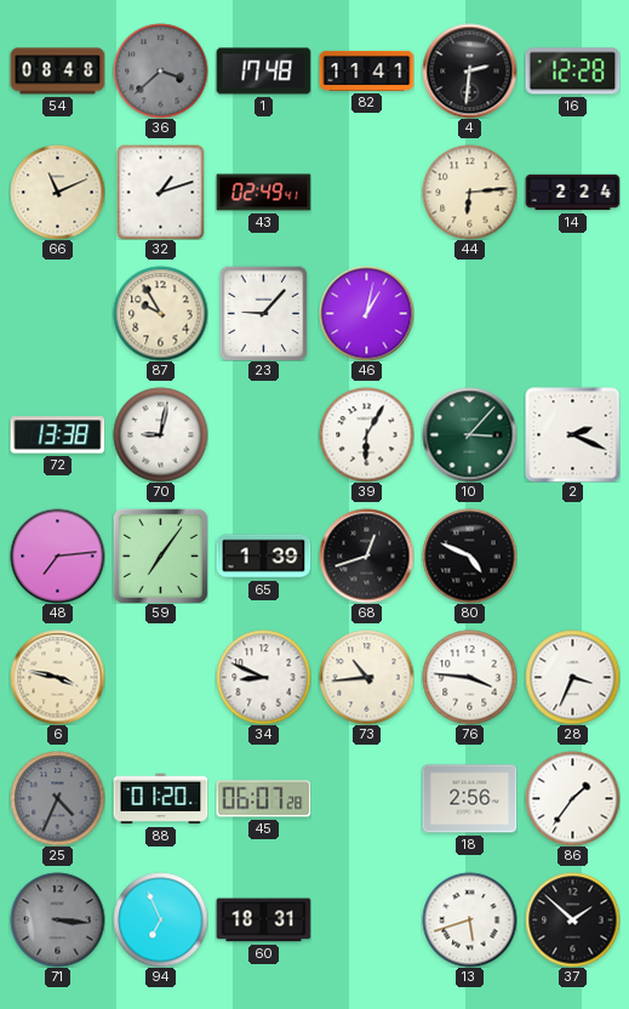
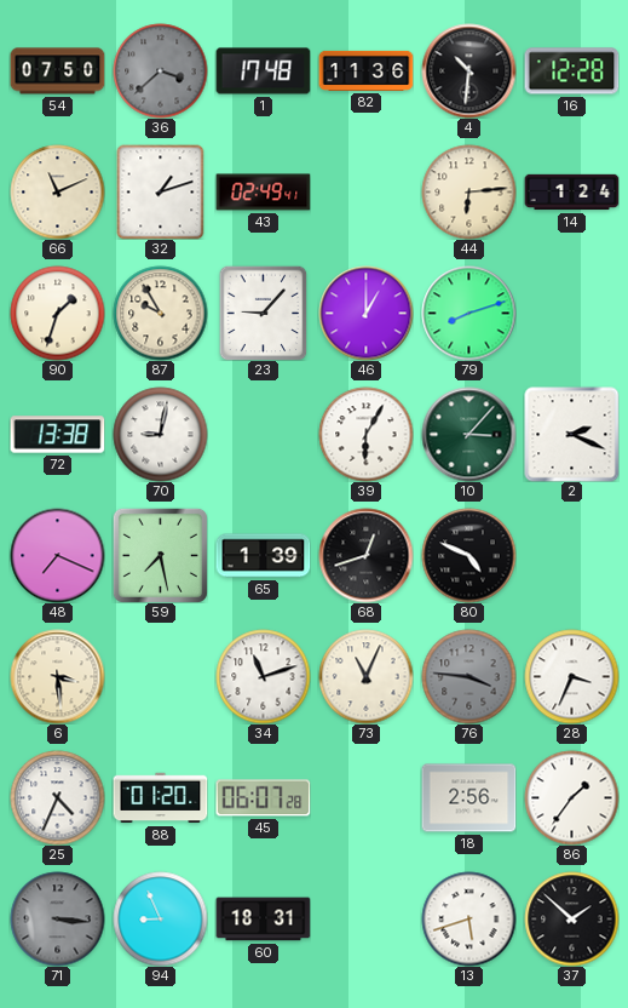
54: 08:48 -> 07:50
82: 11:41 -> 11:36
4: 2:31 -> 10:31
14: 2:24 -> 1:24
90: none -> 1:33
46: 1:02 -> 1:00
79: none -> 8:12
48: 7:14 -> 7:19
59: 7:06 -> 7:28
6: 3:47 -> 3:29
34: 8:49 -> 11:12
73: 10:44 -> 11:04
76 dial: white -> grey
25 dial: grey -> white
94: 6:56 -> 8:56
